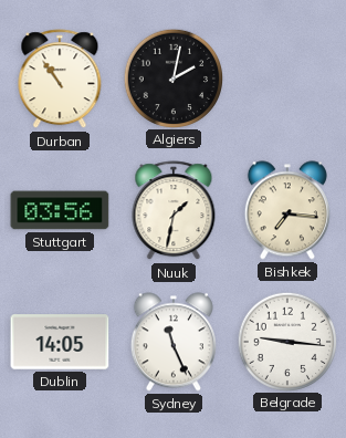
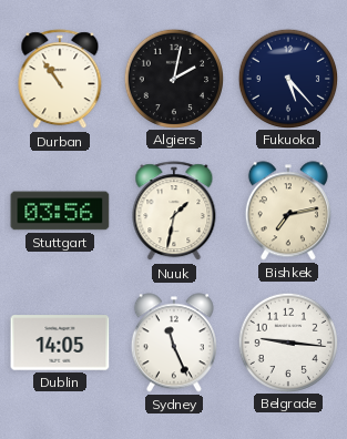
Fukuoka: none -> 5:23
Bishkek: 7:16 -> 7:13
